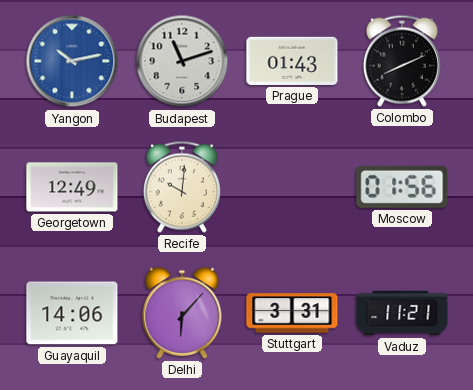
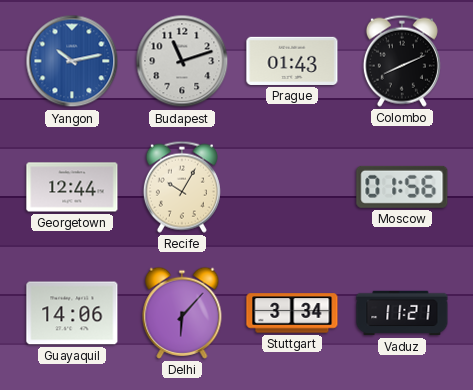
Georgetown: 12:49 -> 12:44
Recife: 10:01 -> 10:05
Stuttgart: 3:31 -> 3:34
